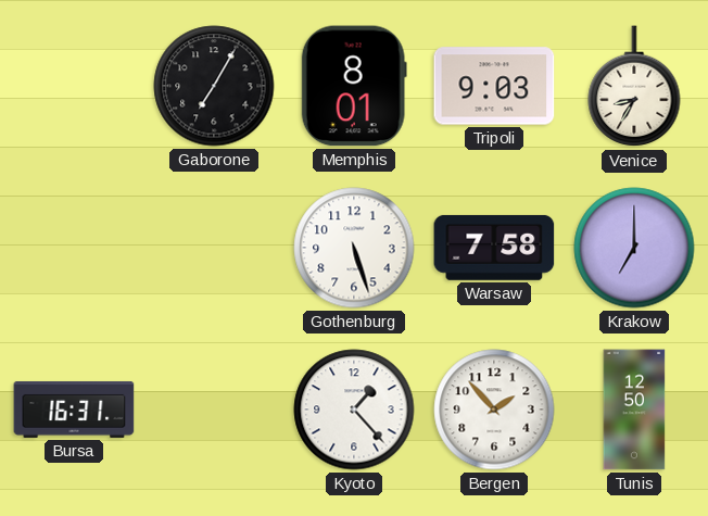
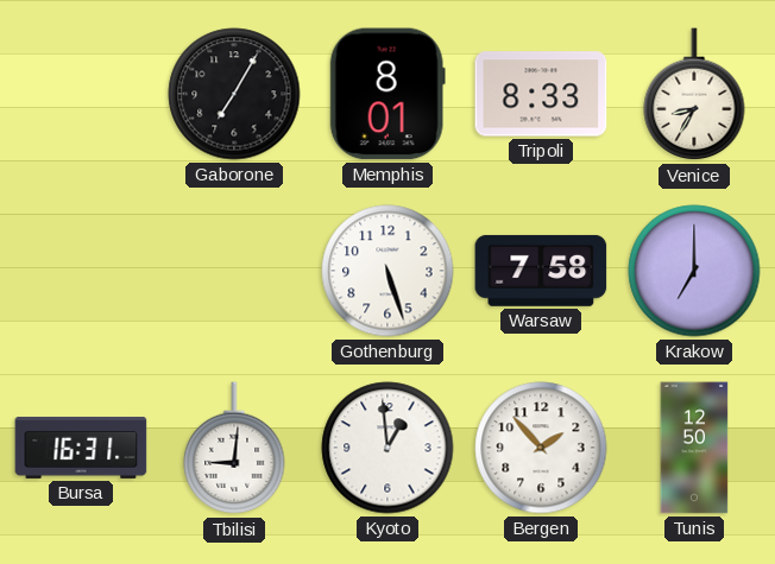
Tripoli: 9:03 -> 8:33
Tbilisi: none -> 9:01
Kyoto: 1:23 -> 12:59
